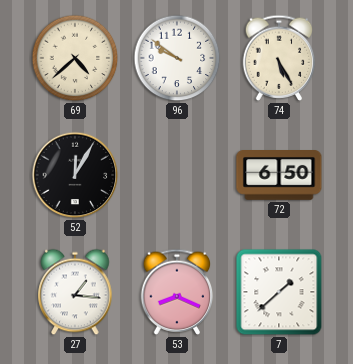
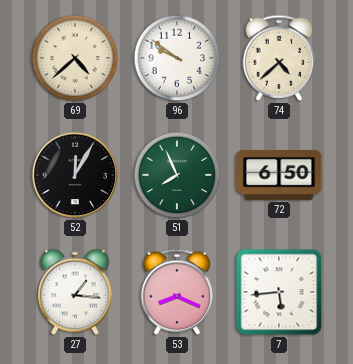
74: 5:25 -> 4:38
51: none -> 7:56
7: 1:38 -> 5:44
